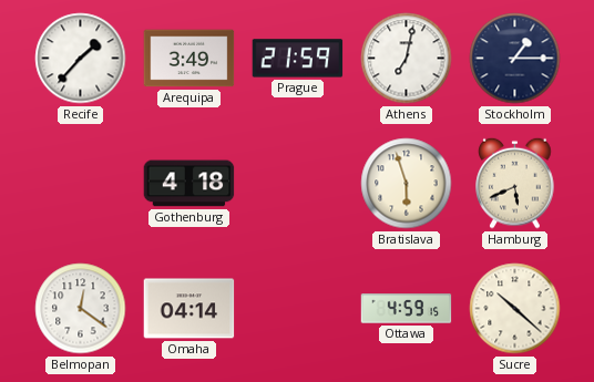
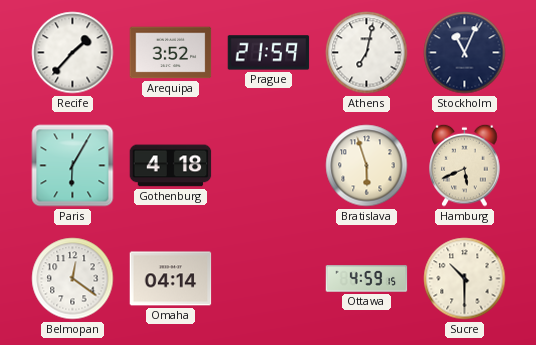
Arequipa: 3:49 -> 3:52
Stockholm: 1:15 -> 11:04
Paris: none -> 6:05
Sucre: 10:22 -> 10:30
